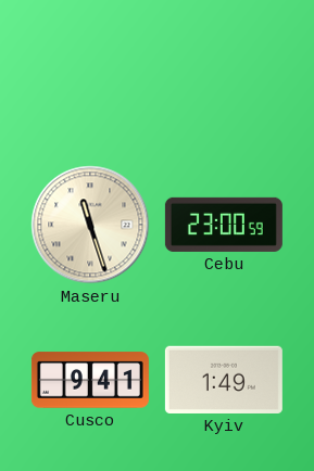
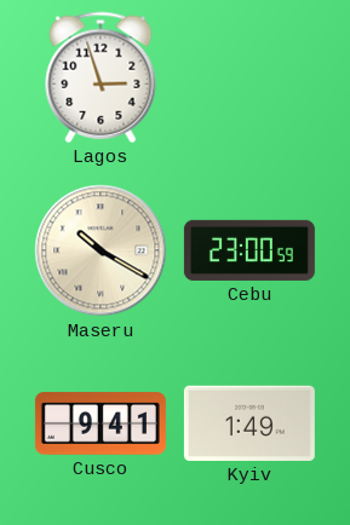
Lagos: none -> 2:57
Maseru: 11:27 -> 10:20
